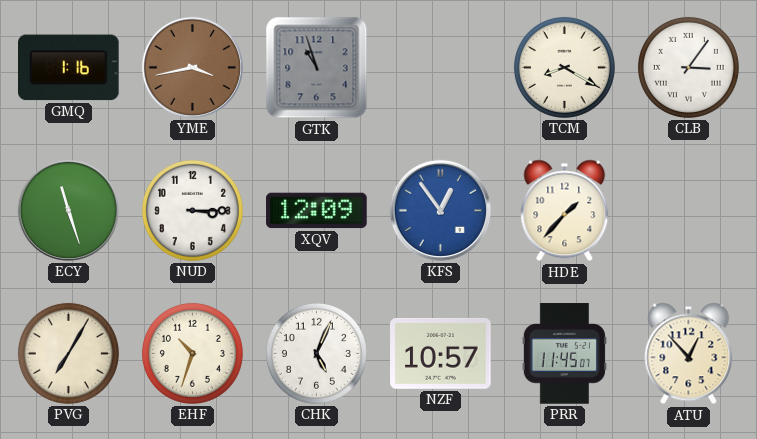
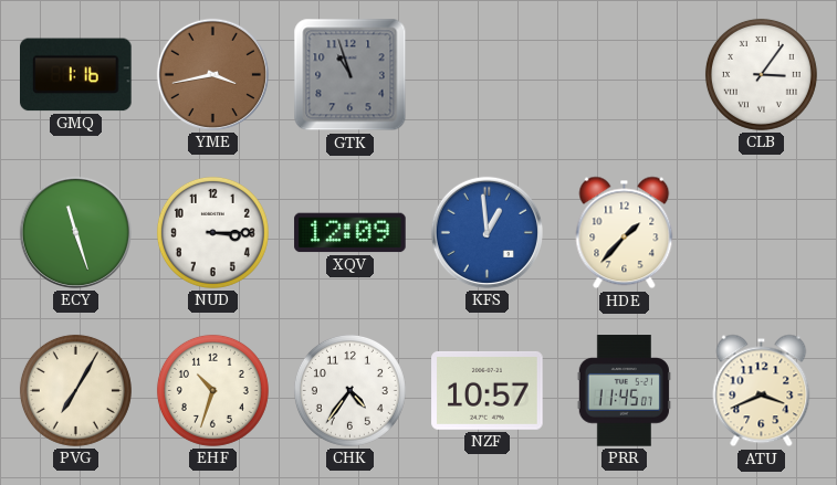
TCM: 8:20 -> none
KFS: 12:54 -> 12:59
CHK: 5:04 -> 4:36
ATU: 12:53 -> 3:41
